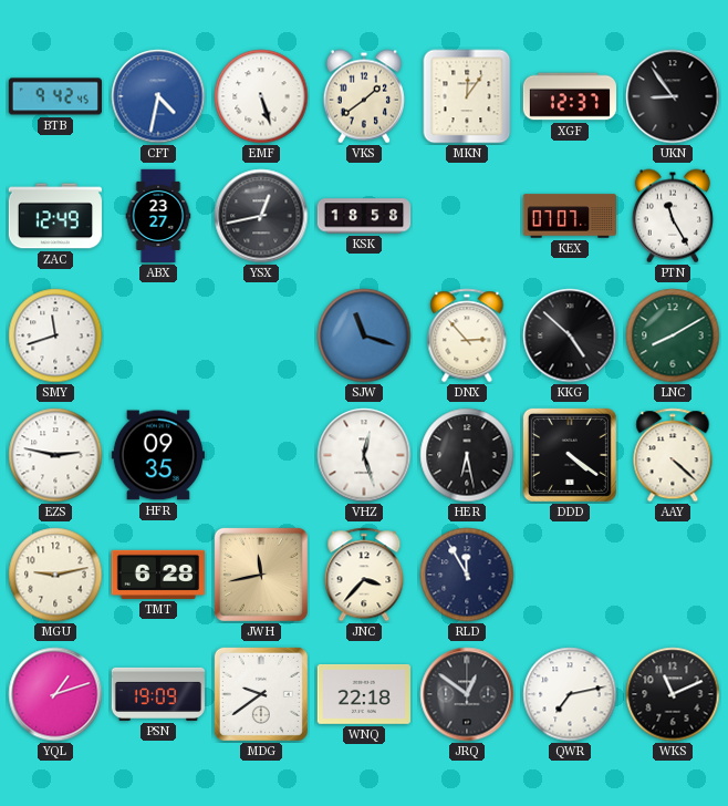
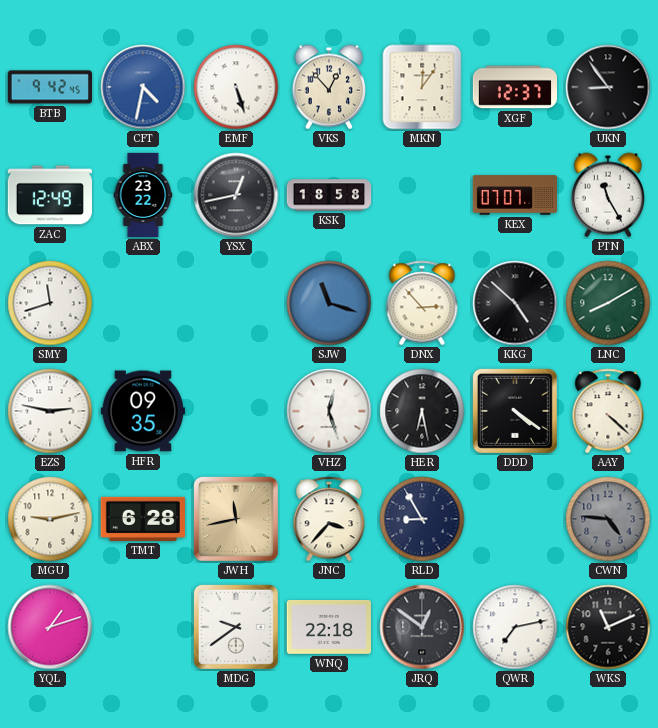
VKS: 1:39 -> 12:53
ABX: 23:27 -> 23:22
RLD: 11:55 -> 8:55
CWN: none -> 4:46
PSN: 19:09 -> none
